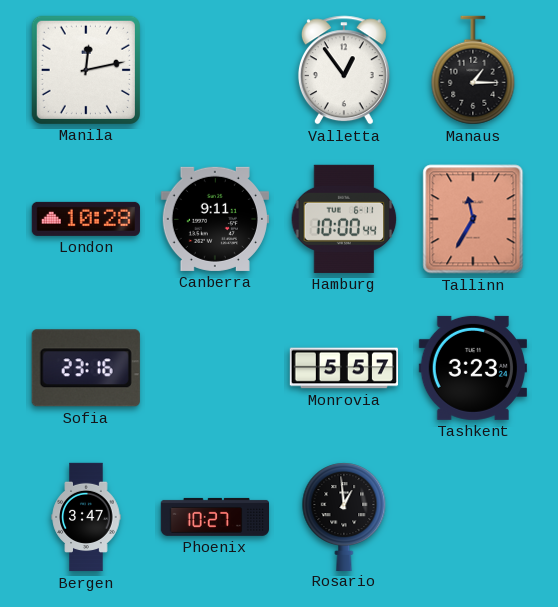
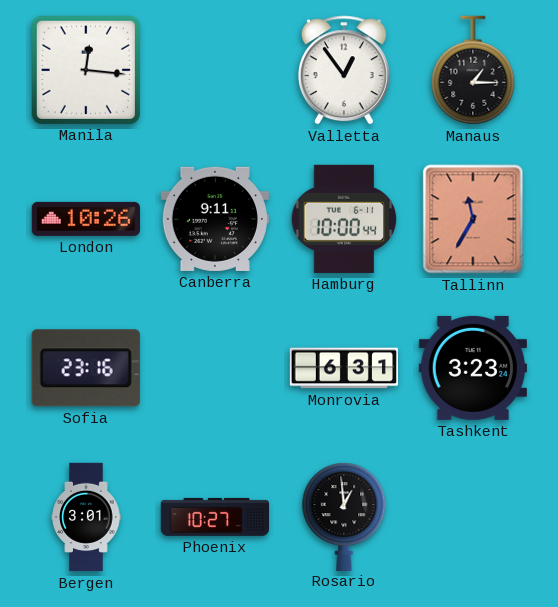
Manila: 12:13 -> 12:16
London: 10:28 -> 10:26
Monrovia: 5:57 -> 6:31
Bergen: 3:47 -> 3:01
